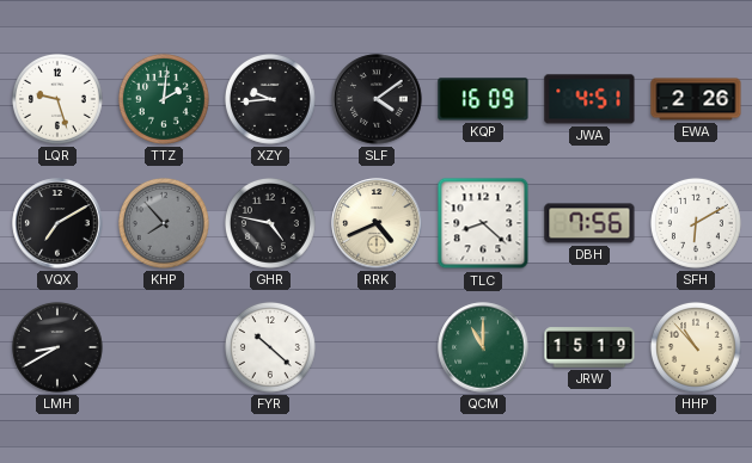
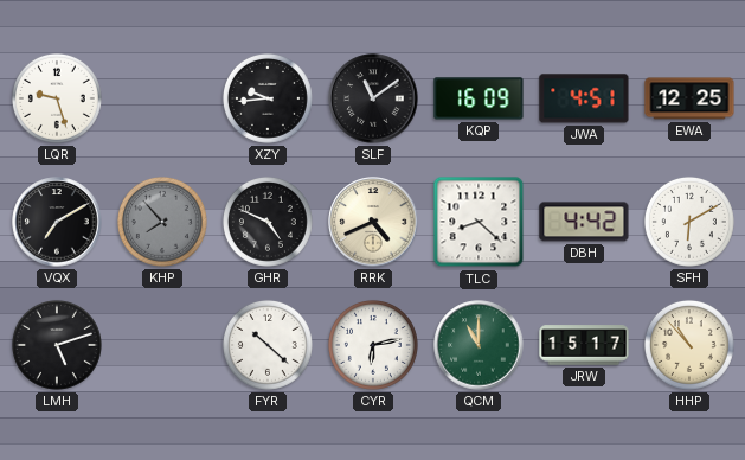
TTZ: 2:01 -> none
SLF: 4:09 -> 11:09
EWA: 2:26 -> 12:25
GHR: 4:47 -> 4:49
DBH: 7:56 -> 4:42
LMH: 8:40 -> 5:12
CYR: none -> 6:13
JRW: 15:19 -> 15:17
